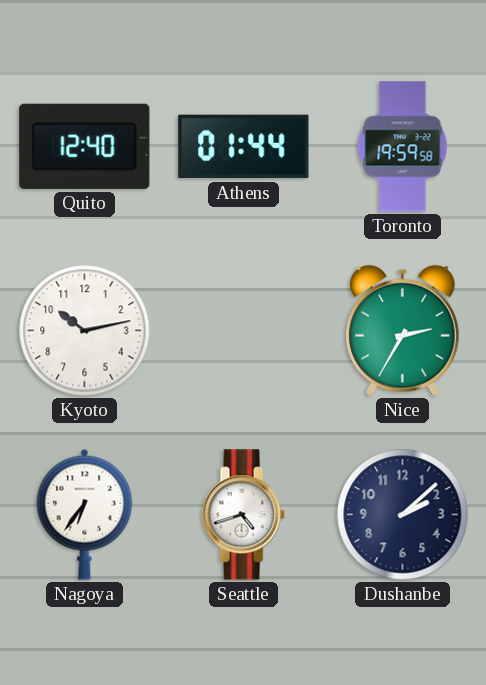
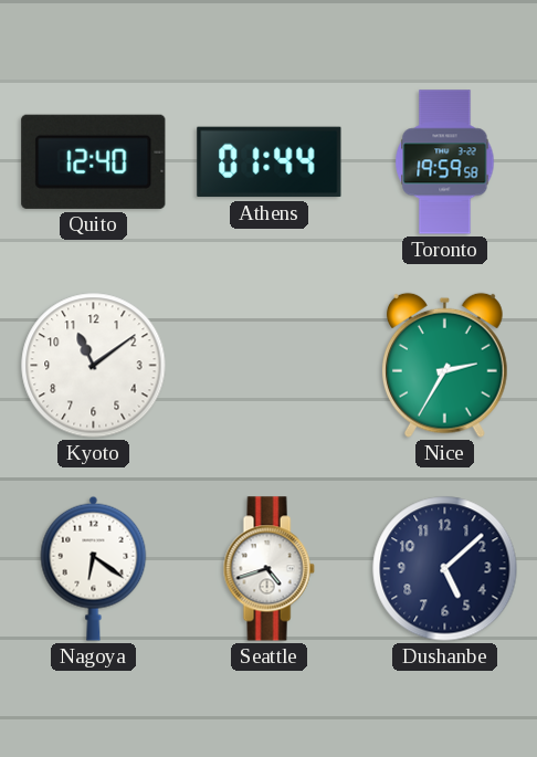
Kyoto: 10:13 -> 11:09
Nagoya: 6:36 -> 6:21
Dushanbe: 2:08 -> 5:08
